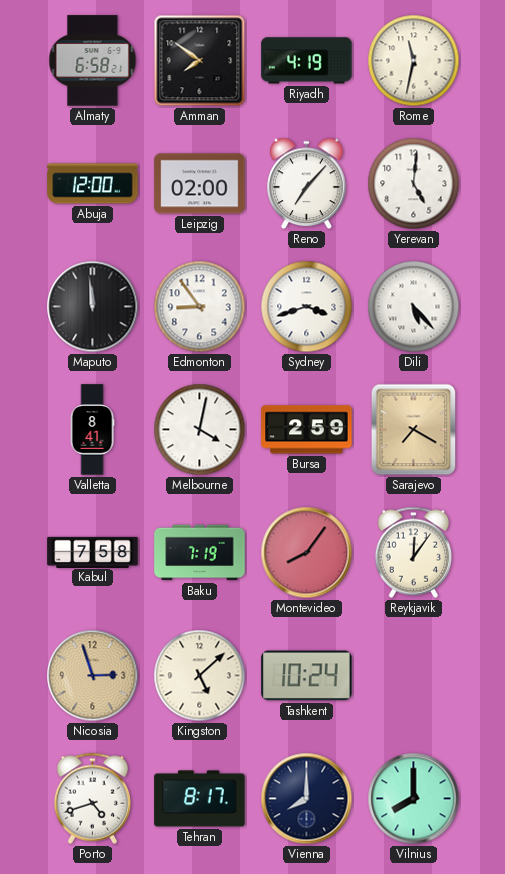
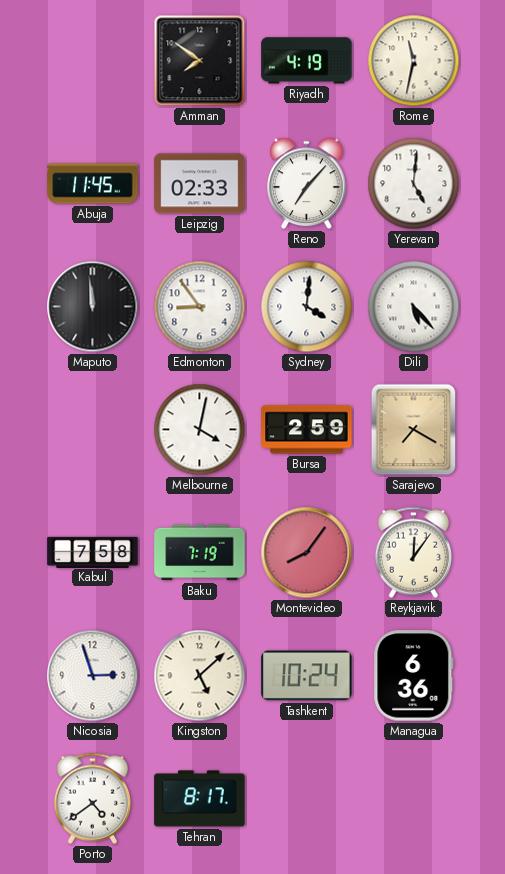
Almaty: 6:58 -> none
Abuja: 12:00 -> 11:45
Leipzig: 02:00 -> 02:33
Sydney: 3:42 -> 4:01
Valletta: 8:41 -> none
Nicosia dial: champagne -> white
Managua: none -> 6:36
Porto: 4:42 -> 4:39
Vienna: 8:00 -> none
Vilnius: 8:00 -> none
